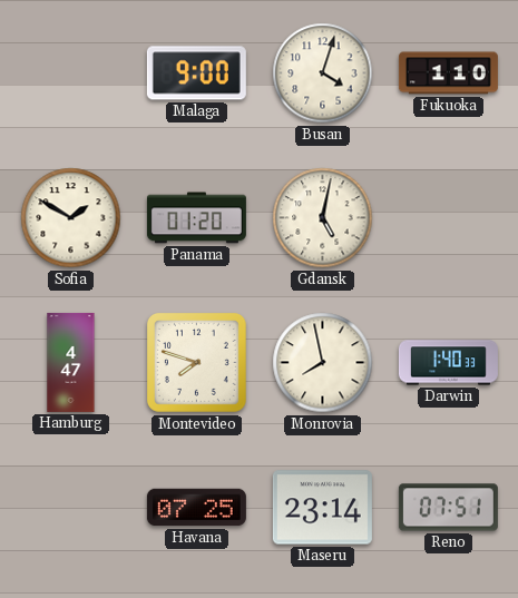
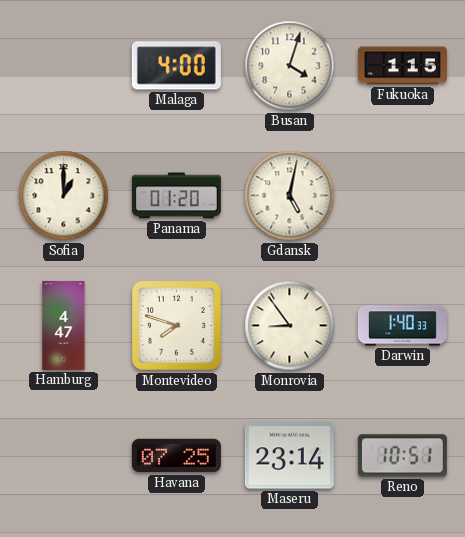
Malaga: 9:00 -> 4:00
Fukuoka: 1:10 -> 1:15
Sofia: 1:50 -> 1:00
Monrovia: 7:58 -> 8:54
Reno: 07:51 -> 10:51
